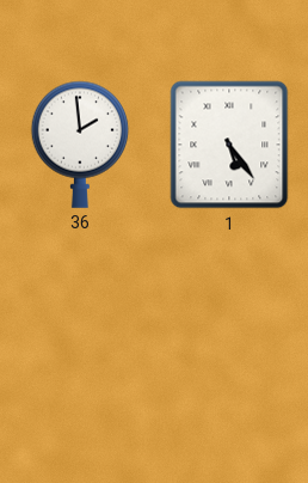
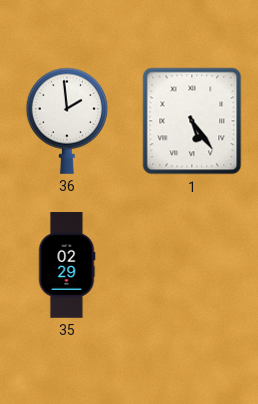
35: none -> 02:29
